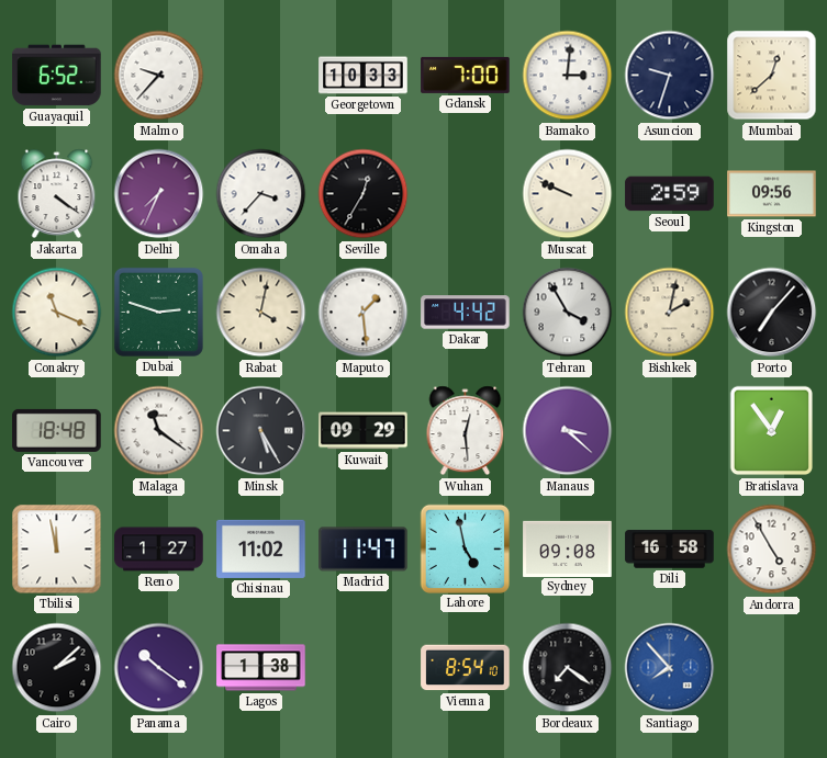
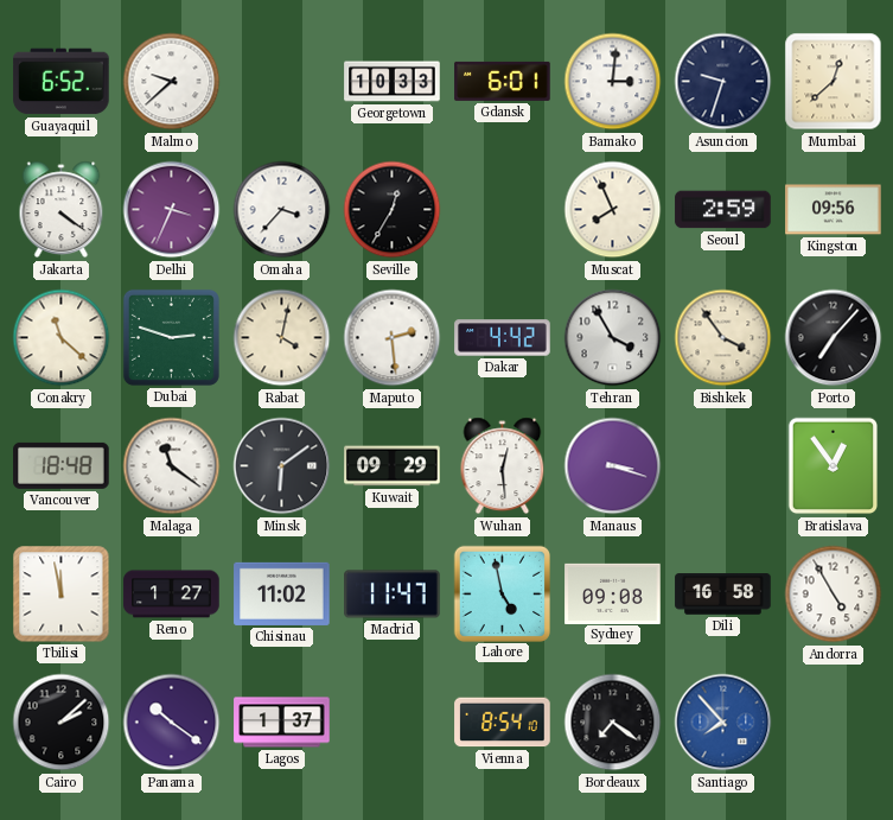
Malmo: 9:37 -> 9:38
Gdansk: 7:00 -> 6:01
Delhi: 7:34 -> 3:34
Muscat: 9:49 -> 7:56
Conakry: 11:19 -> 11:22
Maputo: 1:29 -> 2:29
Bishkek: 2:02 -> 3:54
Minsk: 5:25 -> 6:09
Manaus: 3:22 -> 3:18
Lagos: 1:38 -> 1:37
